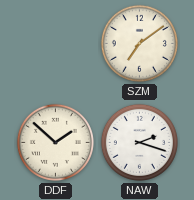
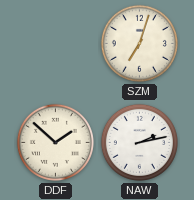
SZM: 7:09 -> 7:03
NAW: 2:18 -> 2:13
